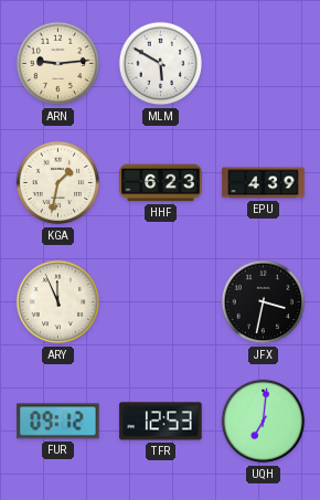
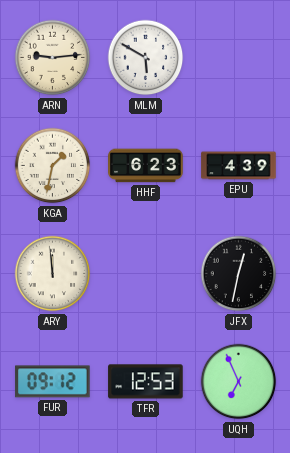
ARY: 11:56 -> 11:59
JFX: 3:32 -> 12:32
UQH: 7:01 -> 6:56
